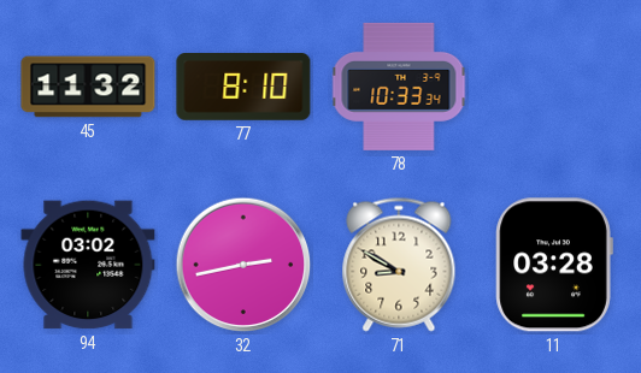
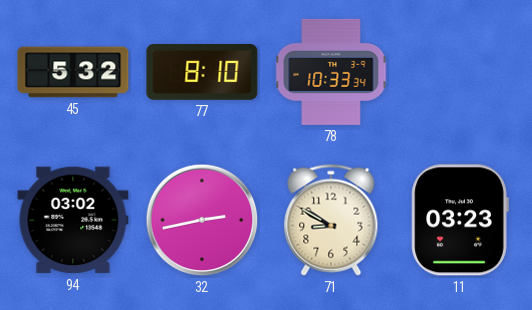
45: 11:32 -> 5:32
11: 03:28 -> 03:23
